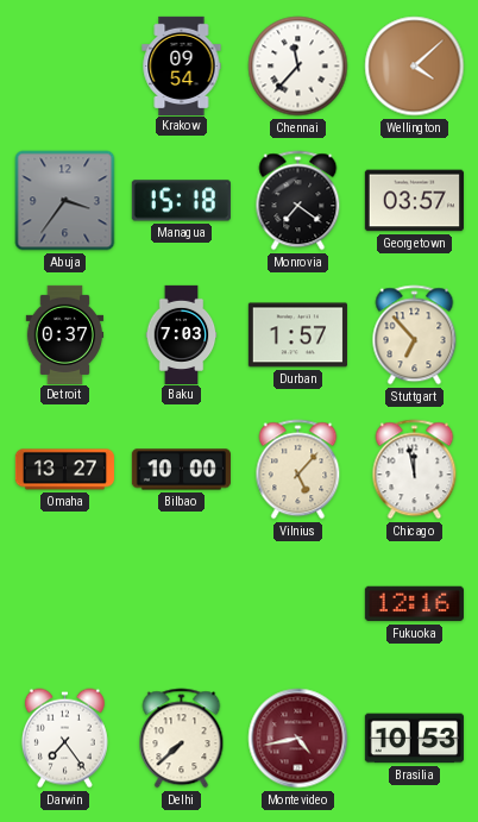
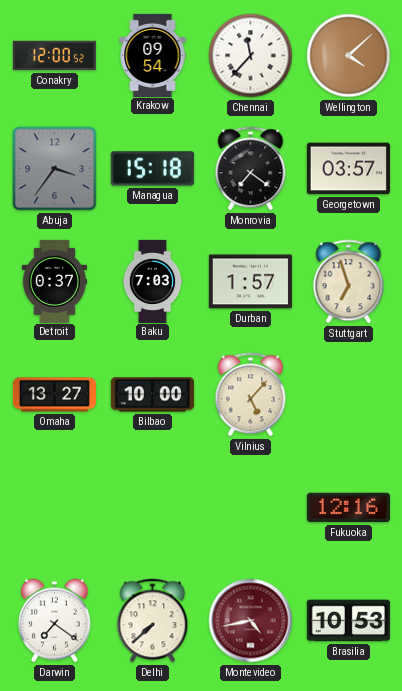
Conakry: none -> 12:00
Stuttgart: 6:53 -> 6:57
Chicago: 11:58 -> none
Darwin: 7:24 -> 7:21
